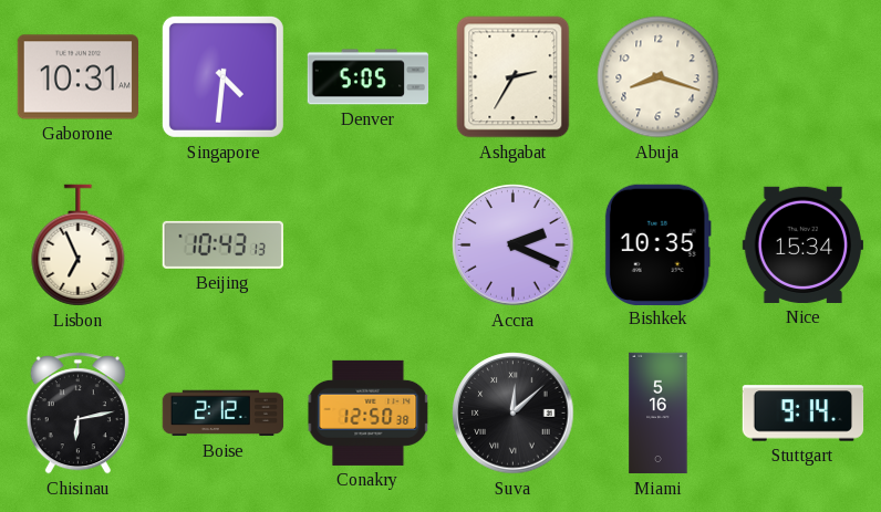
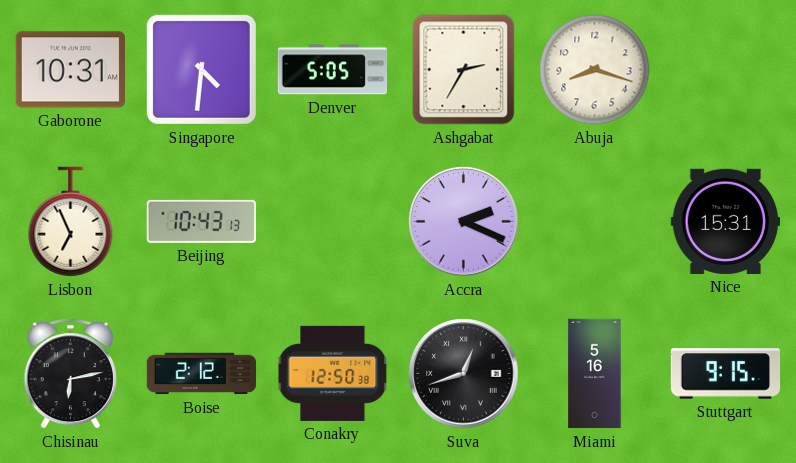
Bishkek: 10:35 -> none
Nice: 15:34 -> 15:31
Suva: 12:08 -> 12:42
Stuttgart: 9:14 -> 9:15
